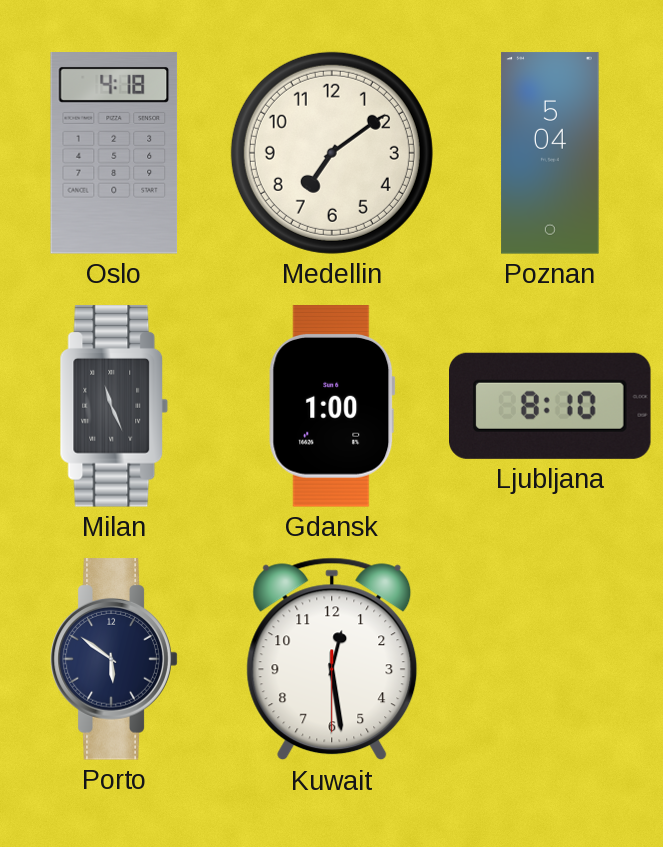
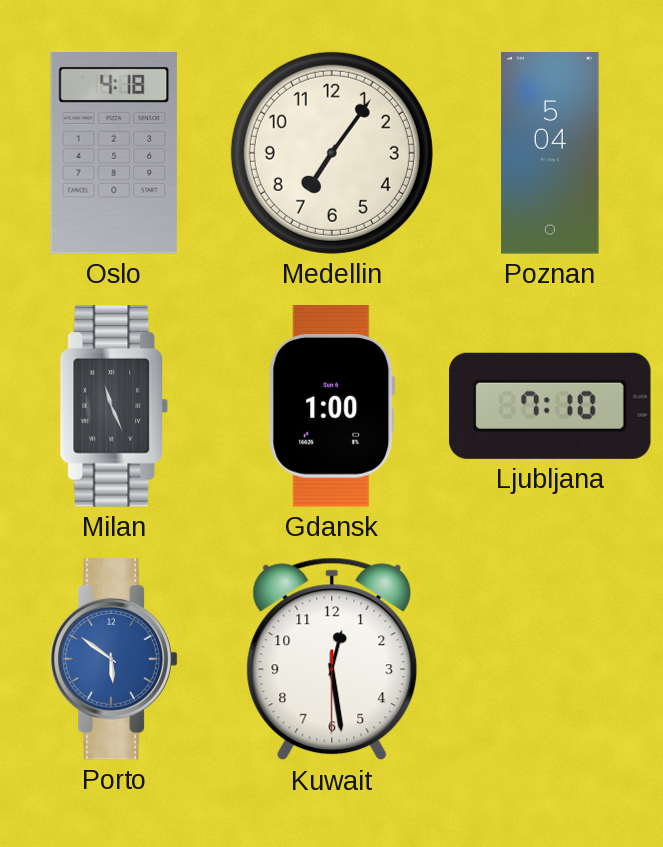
Medellin: 7:09 -> 7:06
Ljubljana: 8:10 -> 7:10
Porto dial: navy -> blue
